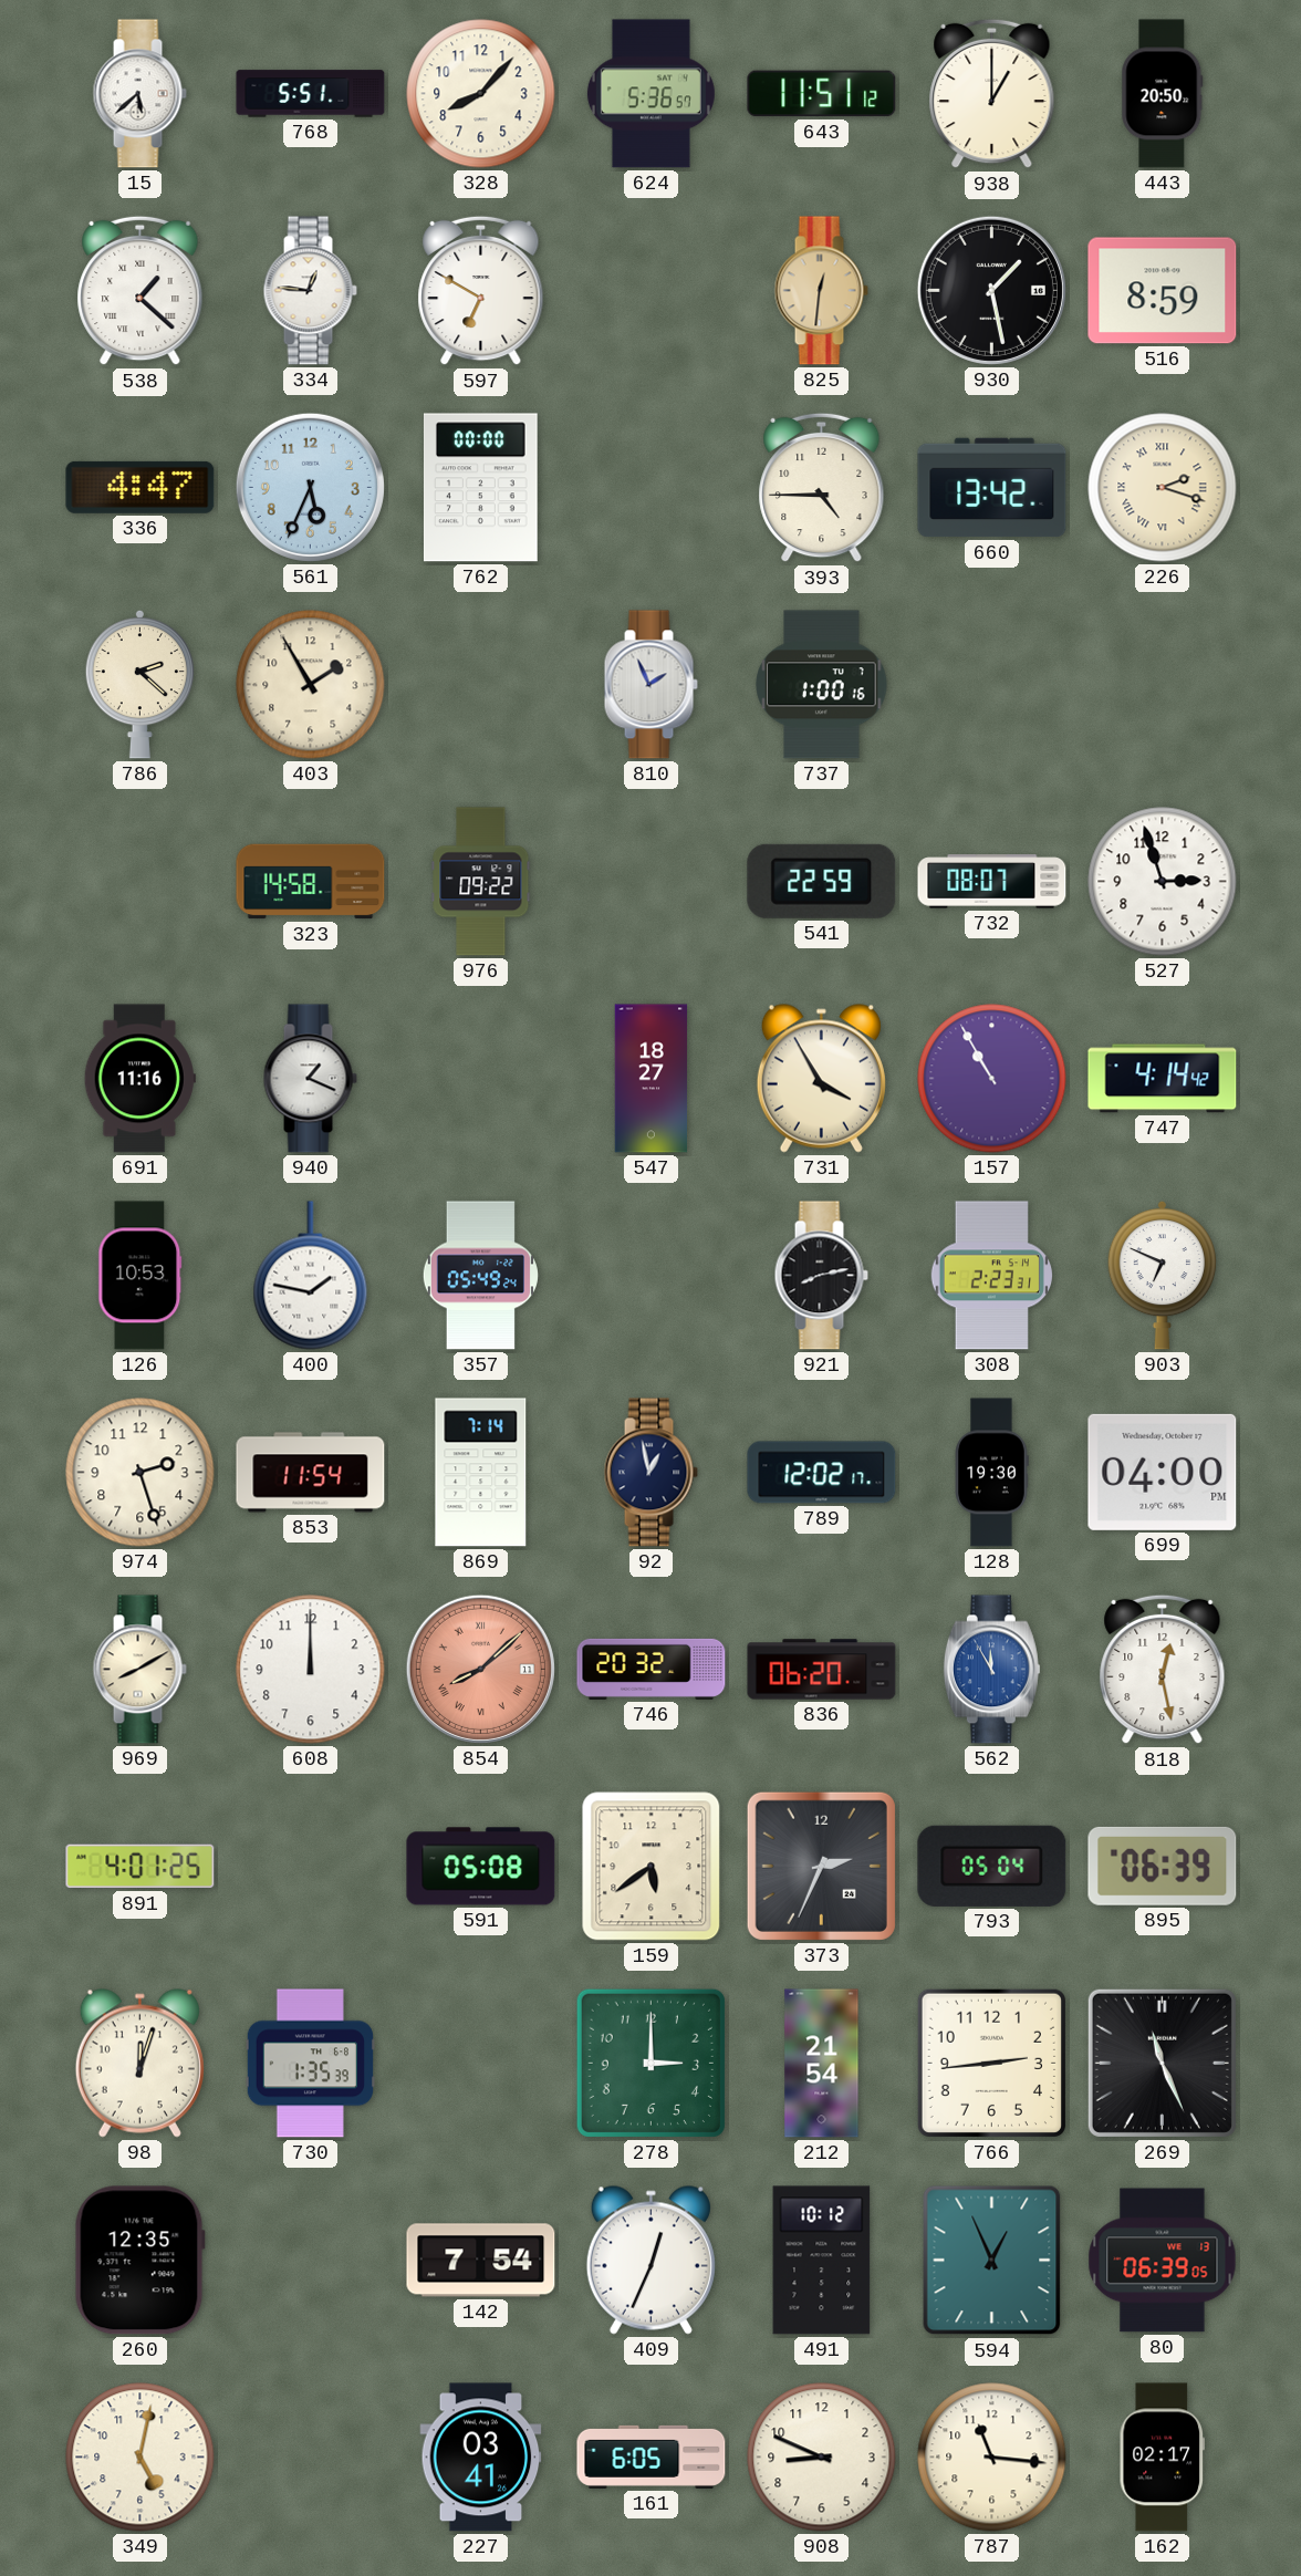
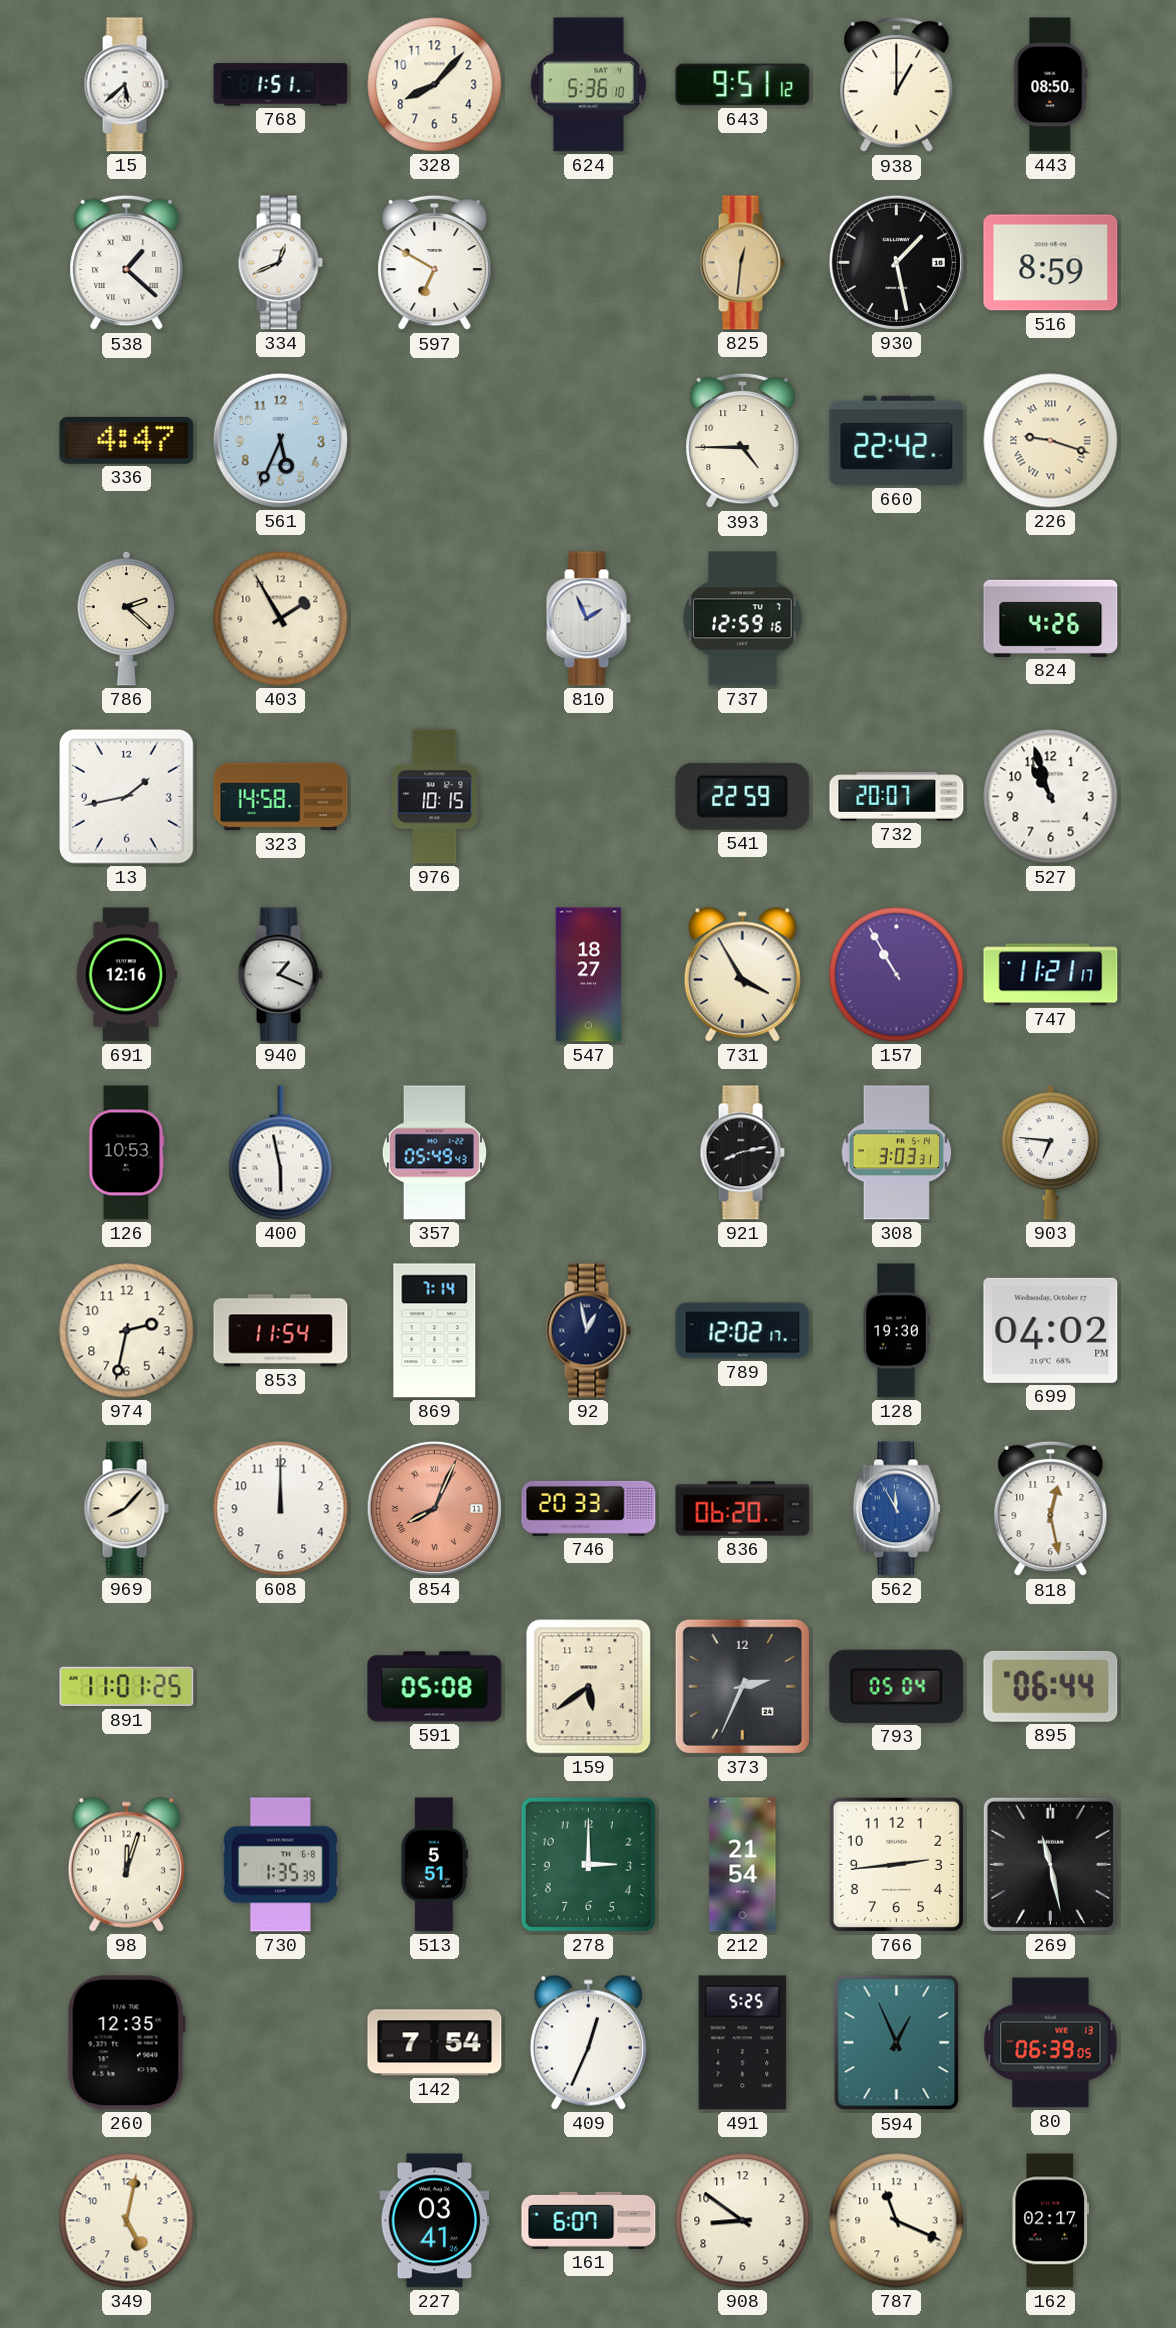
768: 5:51 -> 1:51
624: 5:36:57 -> 5:36:10
643: 11:51 -> 9:51
443: 20:50 -> 08:50
334: 12:46 -> 12:41
762: 00:00 -> none
660: 13:42 -> 22:42
226: 2:18 -> 9:18
737: 1:00 -> 12:59
824: none -> 4:26
13: none -> 1:43
976: 09:22 -> 10:15
732: 08:07 -> 20:07
527: 2:57 -> 10:57
691: 11:16 -> 12:16
747: 4:14 -> 11:21
400: 1:47 -> 5:58
357: 05:49:24 -> 05:49:43
308: 2:23 -> 3:03
903: 6:49 -> 6:46
974: 2:27 -> 2:32
699: 04:00 -> 04:02
969: 8:10 -> 8:07
854: 8:08 -> 8:04
746: 20:32 -> 20:33
891: 4:01 -> 11:01
895: 06:39 -> 06:44
513: none -> 5:51
269: 11:26 -> 11:28
491: 10:12 -> 5:25
161: 6:05 -> 6:07
908: 8:49 -> 8:51
787: 11:16 -> 11:19
